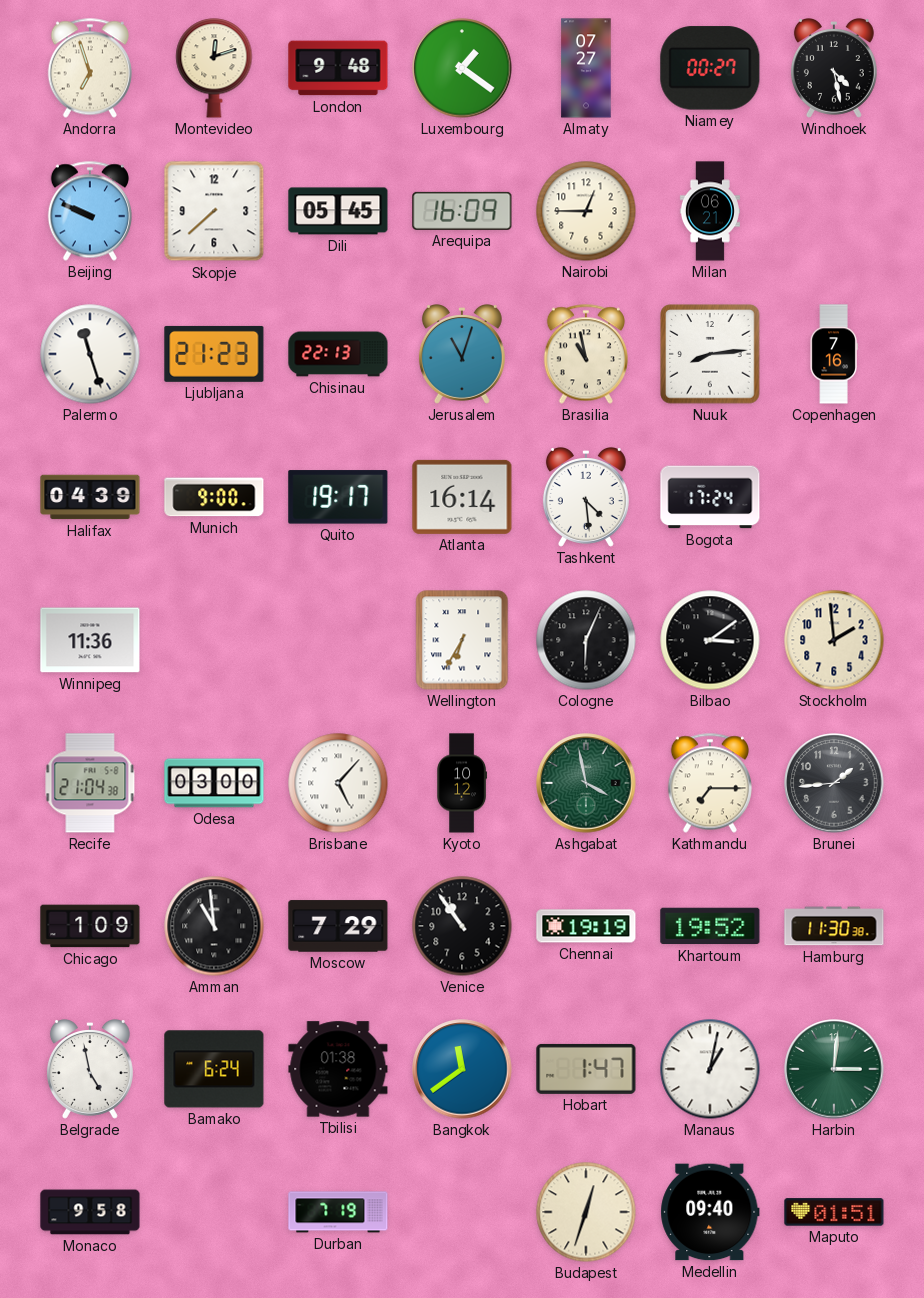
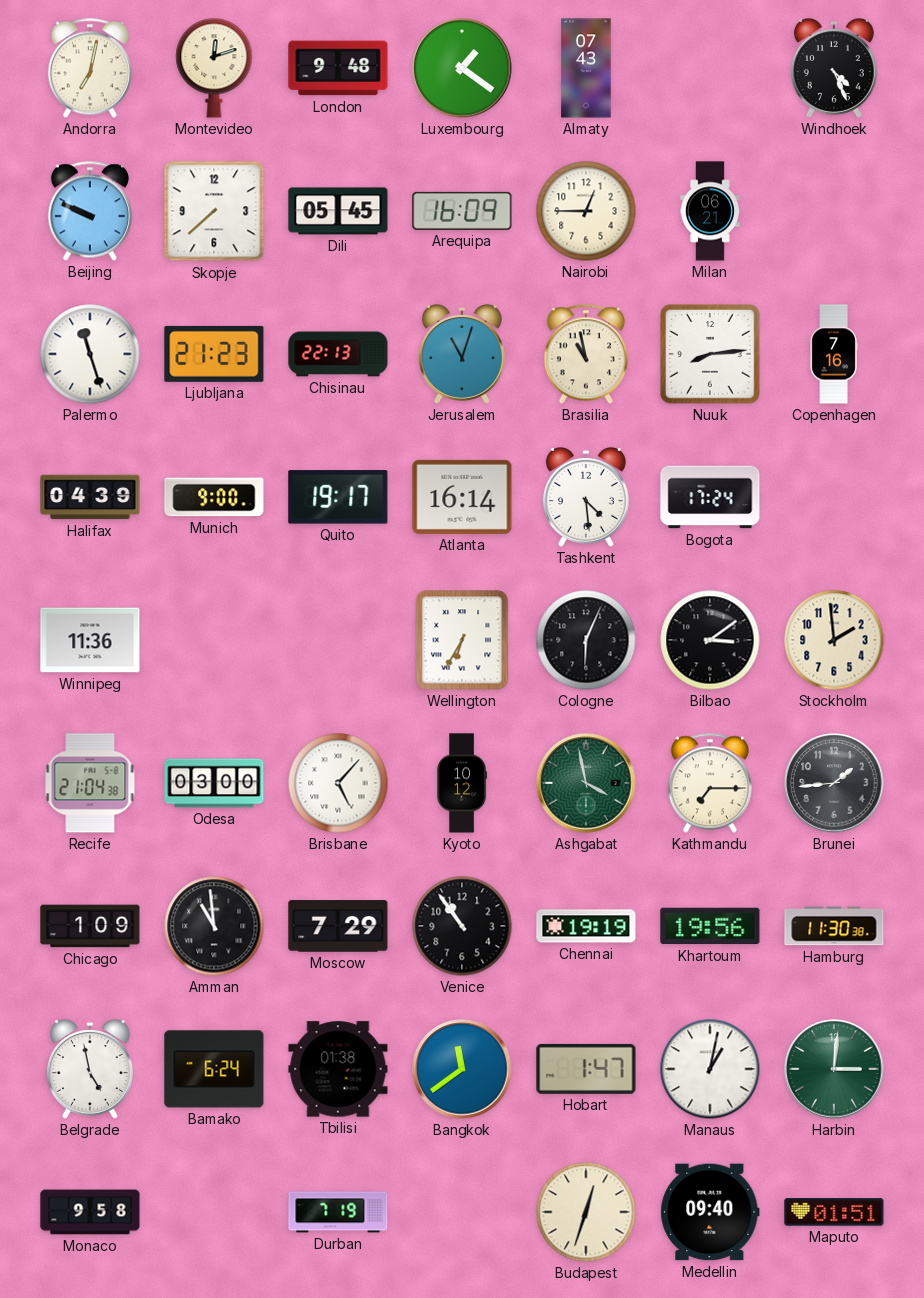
Andorra: 6:57 -> 7:02
Almaty: 07:27 -> 07:43
Niamey: 00:27 -> none
Windhoek: 4:28 -> 4:26
Khartoum: 19:52 -> 19:56
